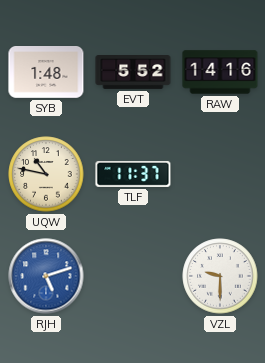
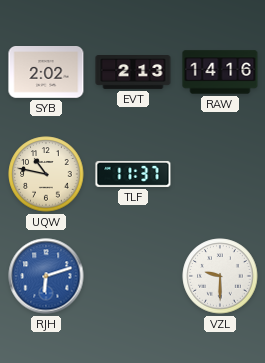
SYB: 1:48 -> 2:02
EVT: 5:52 -> 2:13
RJH: 5:12 -> 6:12
